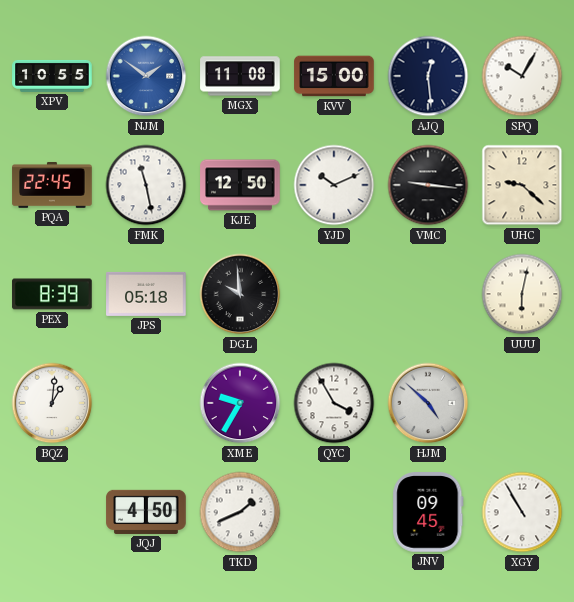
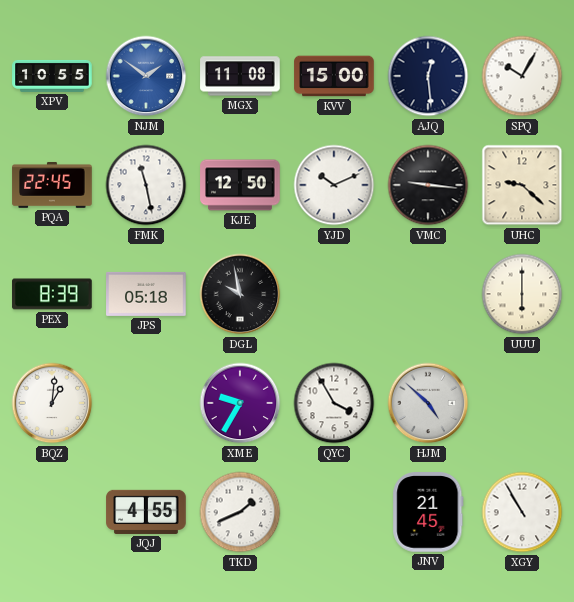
DGL: 9:59 -> 9:58
UUU: 6:02 -> 6:00
JQJ: 4:50 -> 4:55
JNV: 09:45 -> 21:45
